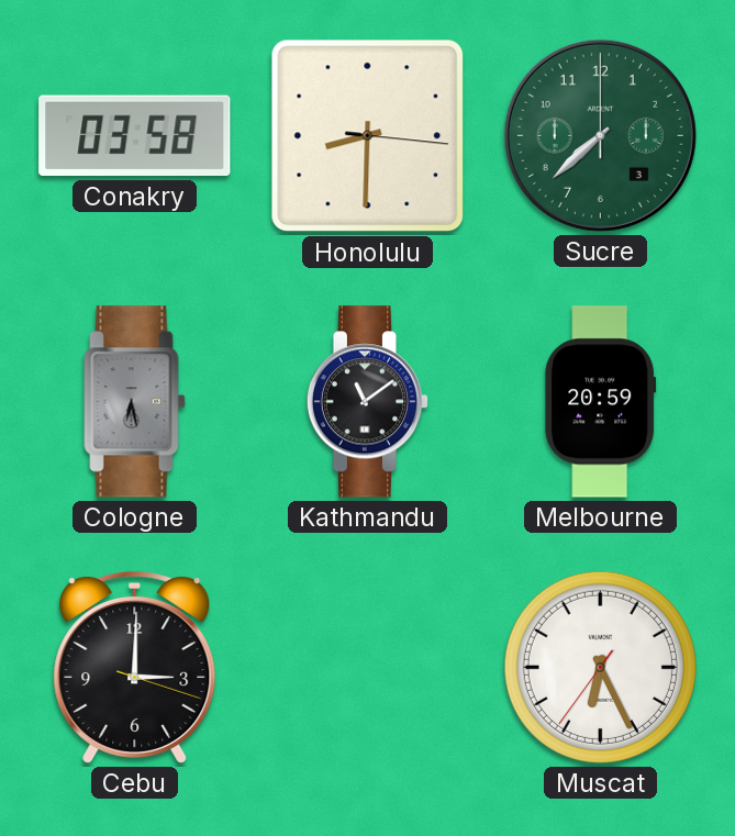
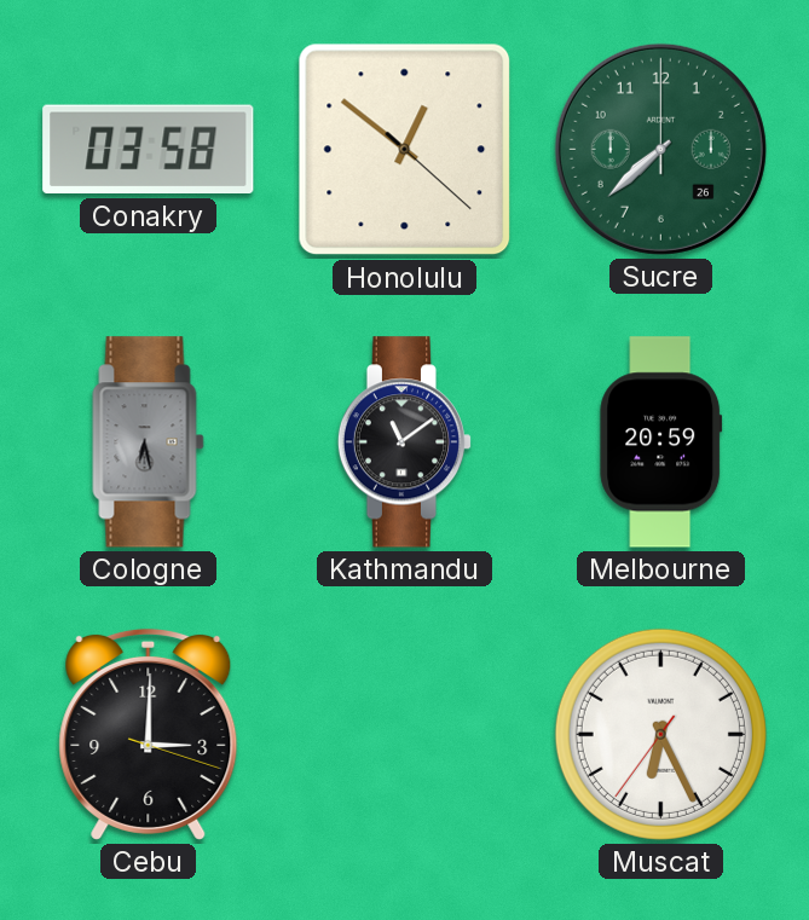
Honolulu: 8:30 -> 12:51
Sucre date: 3 -> 26
